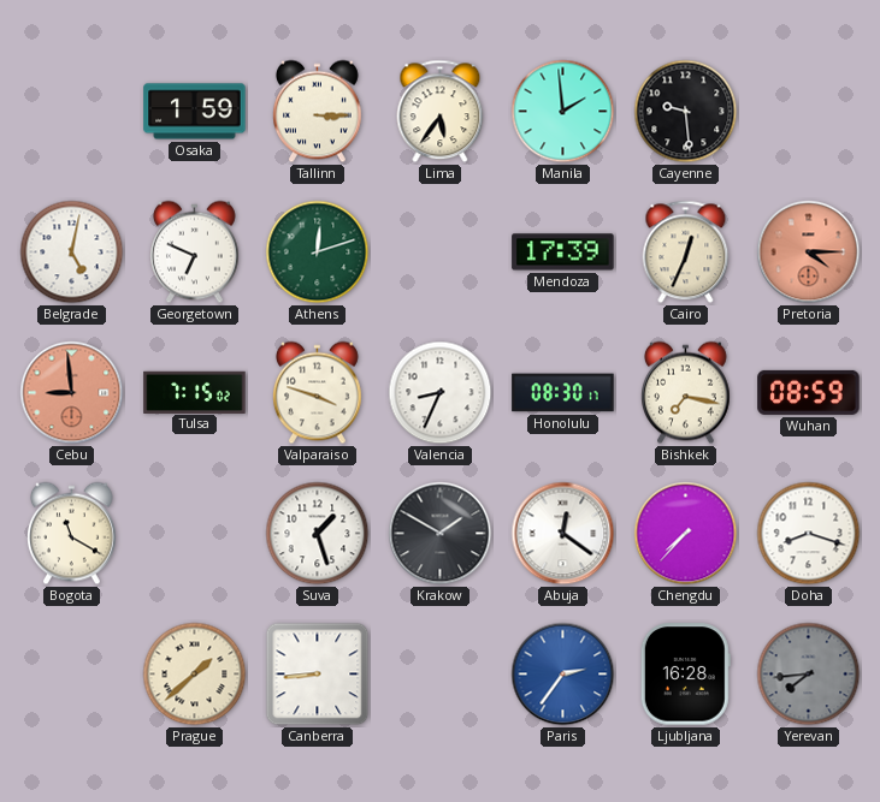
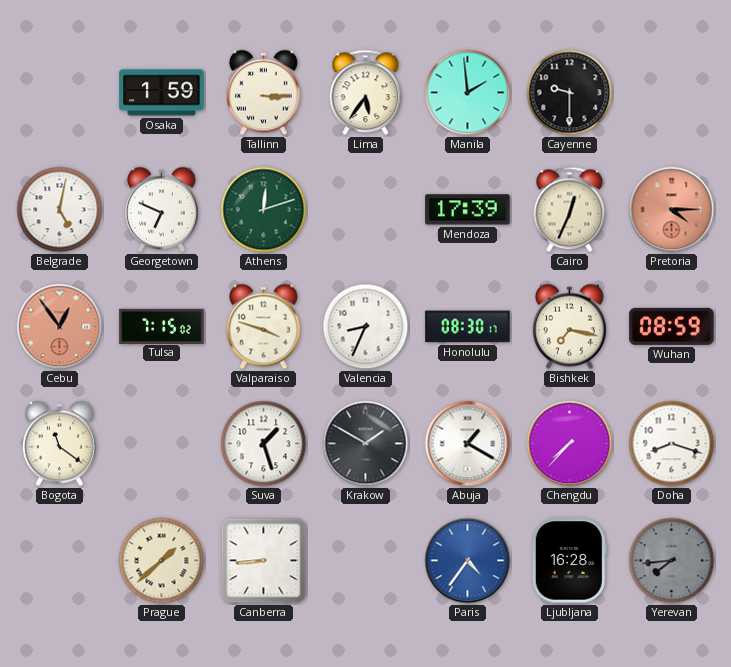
Cayenne: 9:29 -> 9:30
Cebu: 8:59 -> 12:54
Bogota: 11:20 -> 11:21
Abuja: 12:21 -> 1:20
Paris: 2:36 -> 4:36
